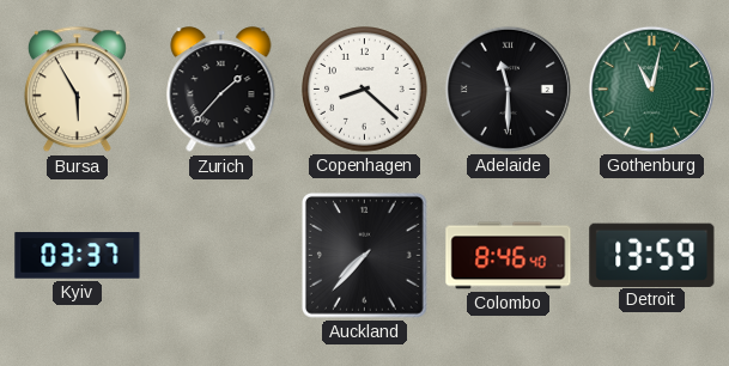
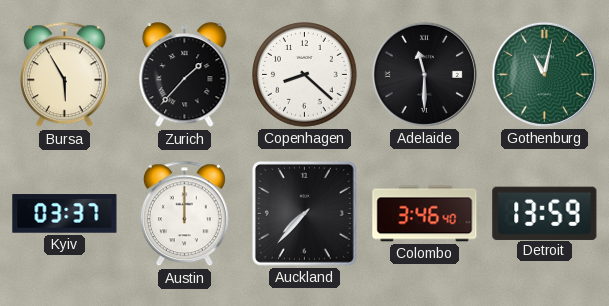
Austin: none -> 12:00
Colombo: 8:46 -> 3:46
